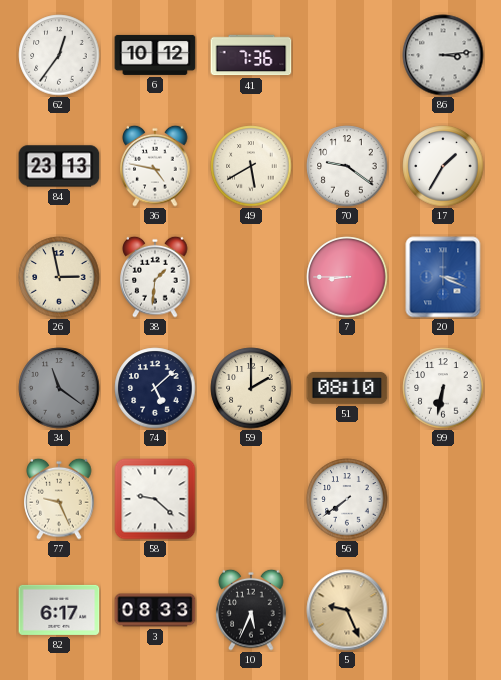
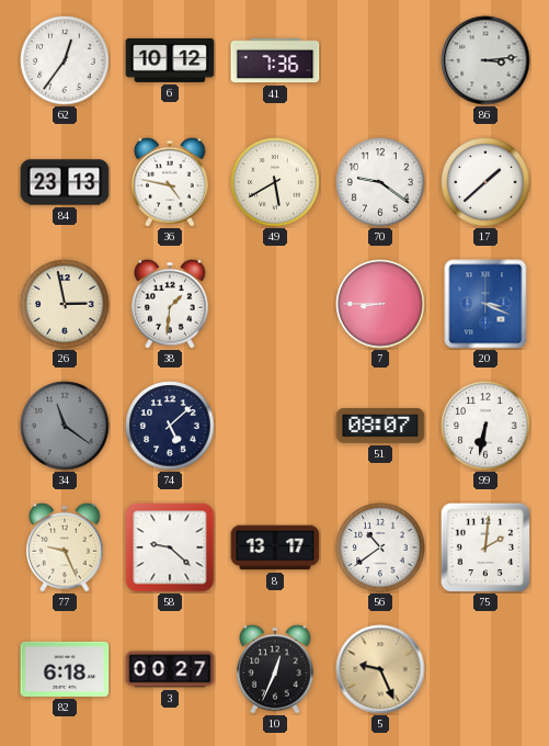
17: 1:35 -> 1:38
59: 2:00 -> none
51: 08:10 -> 08:07
8: none -> 13:17
56: 7:39 -> 10:39
75: none -> 2:01
82: 6:17 -> 6:18
3: 08:33 -> 00:27
10: 5:34 -> 12:34
